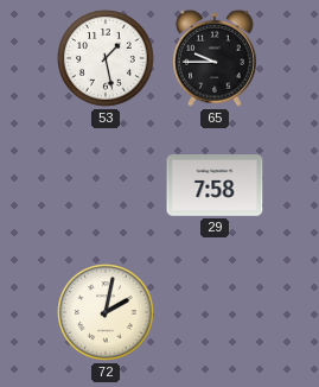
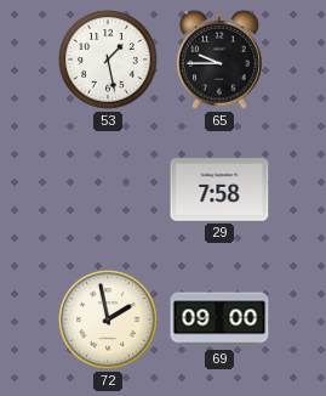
72: 2:02 -> 1:58
69: none -> 09:00
